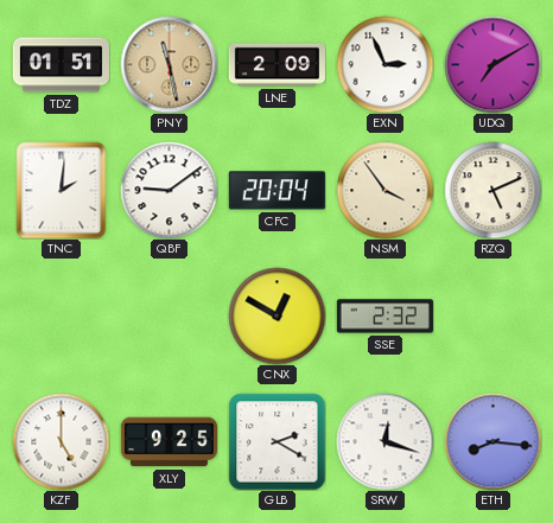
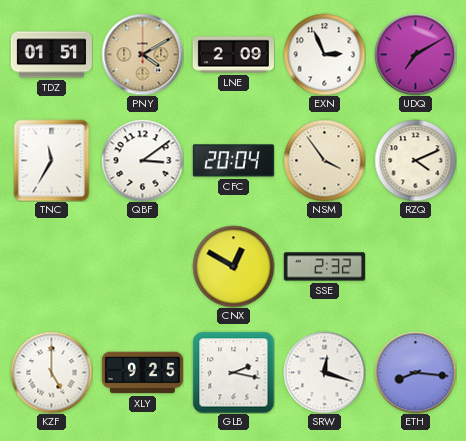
PNY: 11:28 -> 4:10
TNC: 2:01 -> 11:35
QBF: 9:09 -> 3:09
RZQ: 5:11 -> 4:11
GLB: 2:20 -> 2:17
